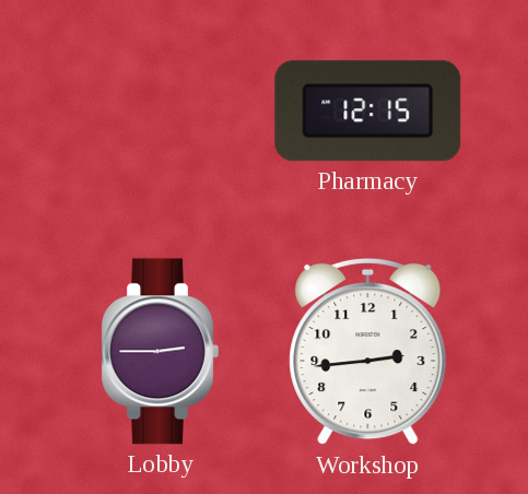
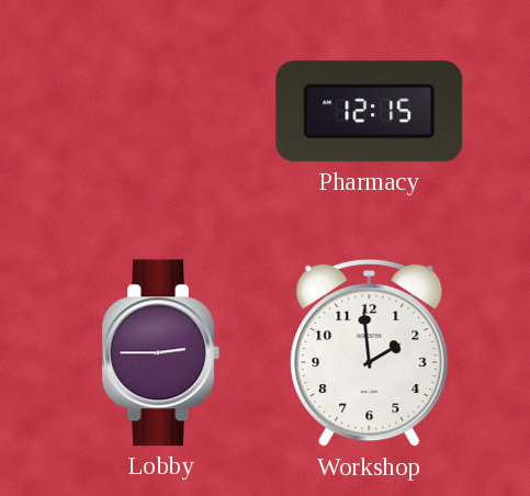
Workshop: 2:44 -> 1:59
